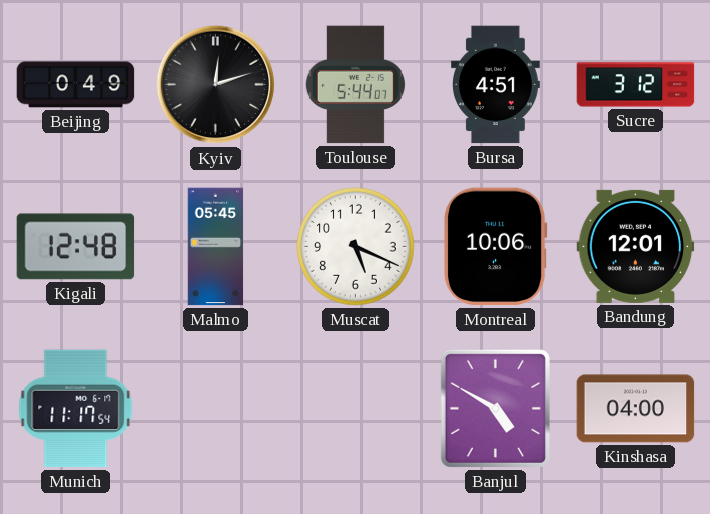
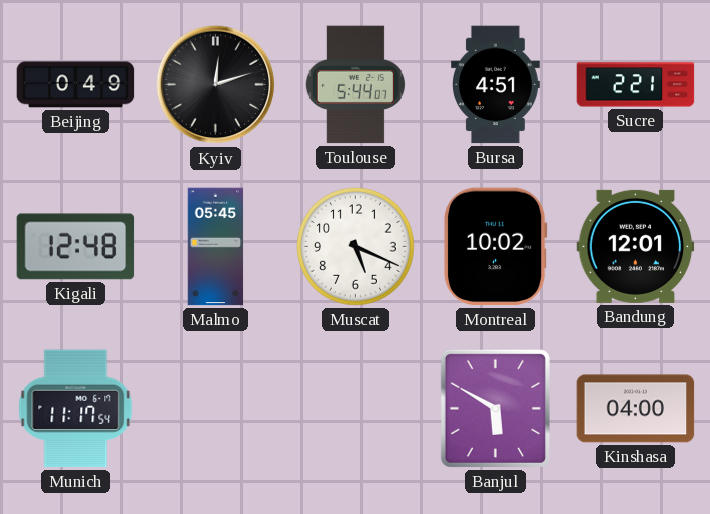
Sucre: 3:12 -> 2:21
Montreal: 10:06 -> 10:02
Banjul: 4:50 -> 5:50
